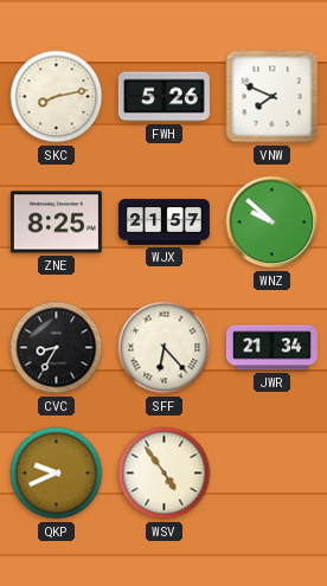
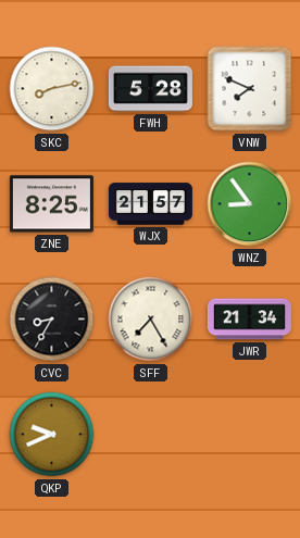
FWH: 5:26 -> 5:28
WNZ: 9:52 -> 8:54
SFF: 6:23 -> 7:25
WSV: 4:54 -> none
